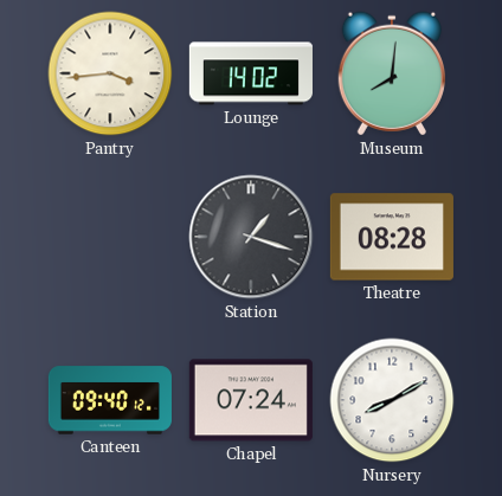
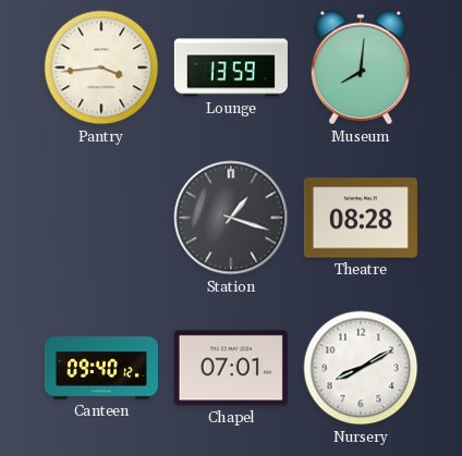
Lounge: 14:02 -> 13:59
Chapel: 07:24 -> 07:01
